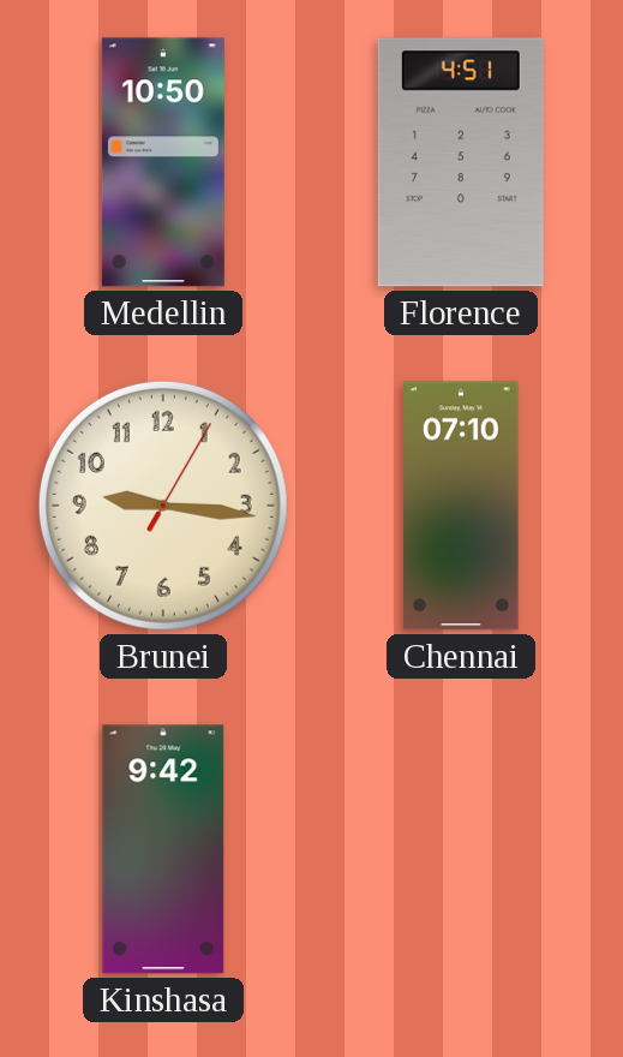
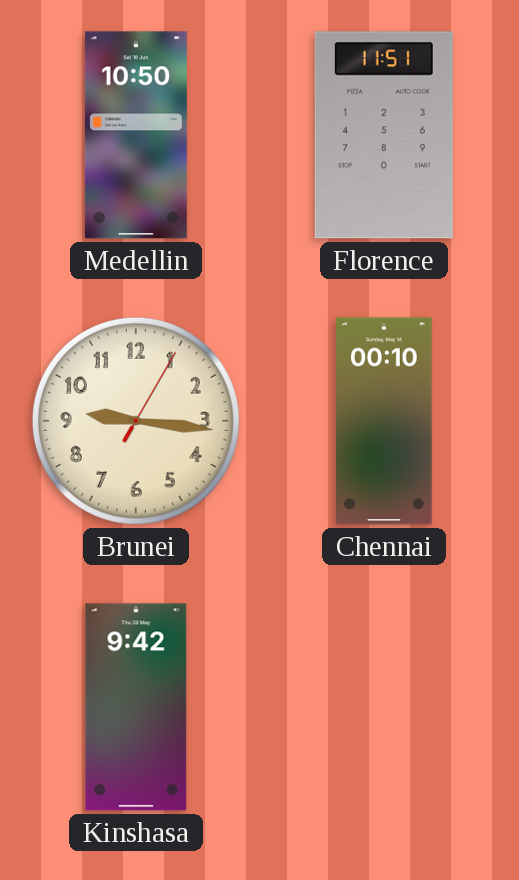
Florence: 4:51 -> 11:51
Chennai: 07:10 -> 00:10
